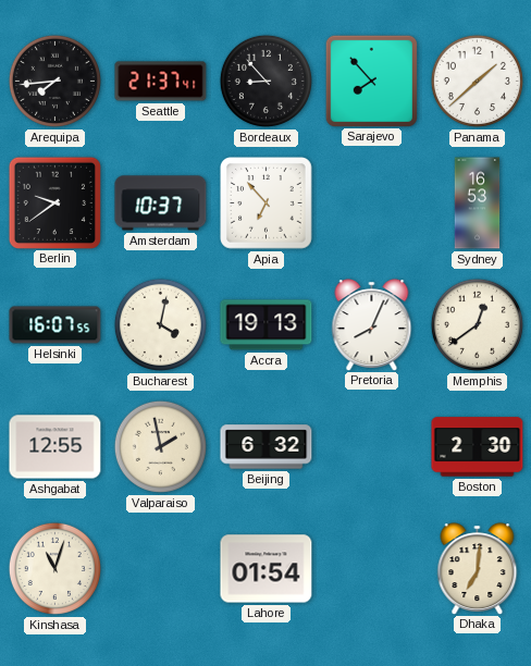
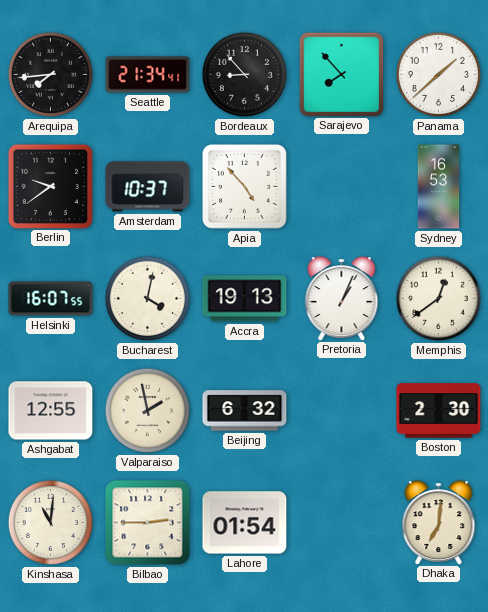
Seattle: 21:37 -> 21:34
Apia: 6:53 -> 4:53
Pretoria: 8:04 -> 1:04
Kinshasa: 11:03 -> 11:01
Bilbao: none -> 2:45
